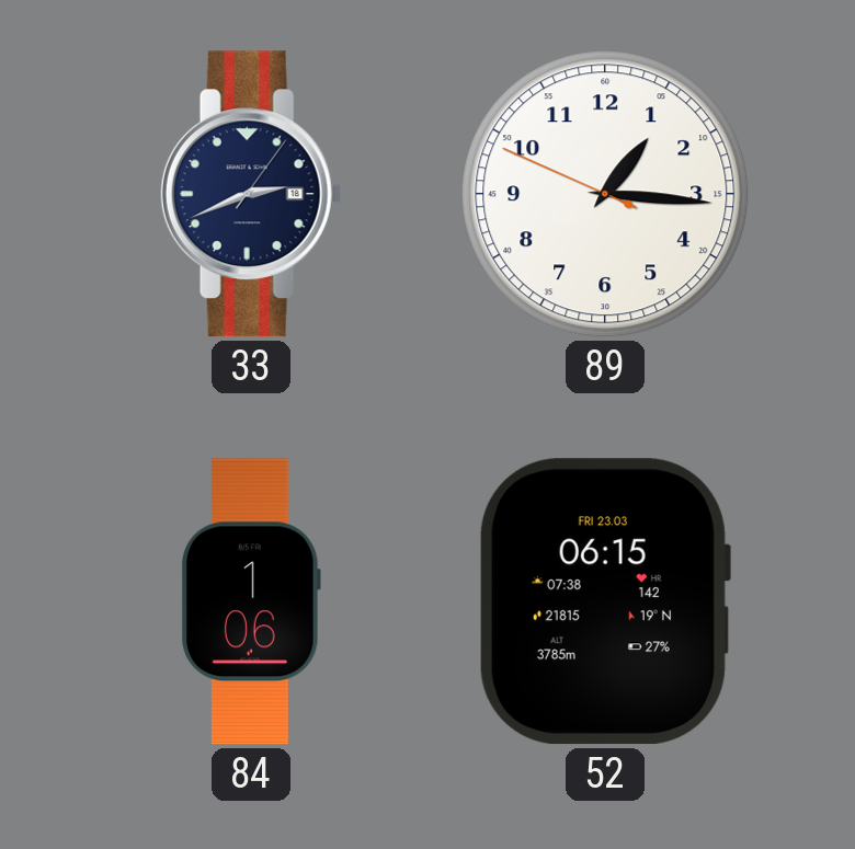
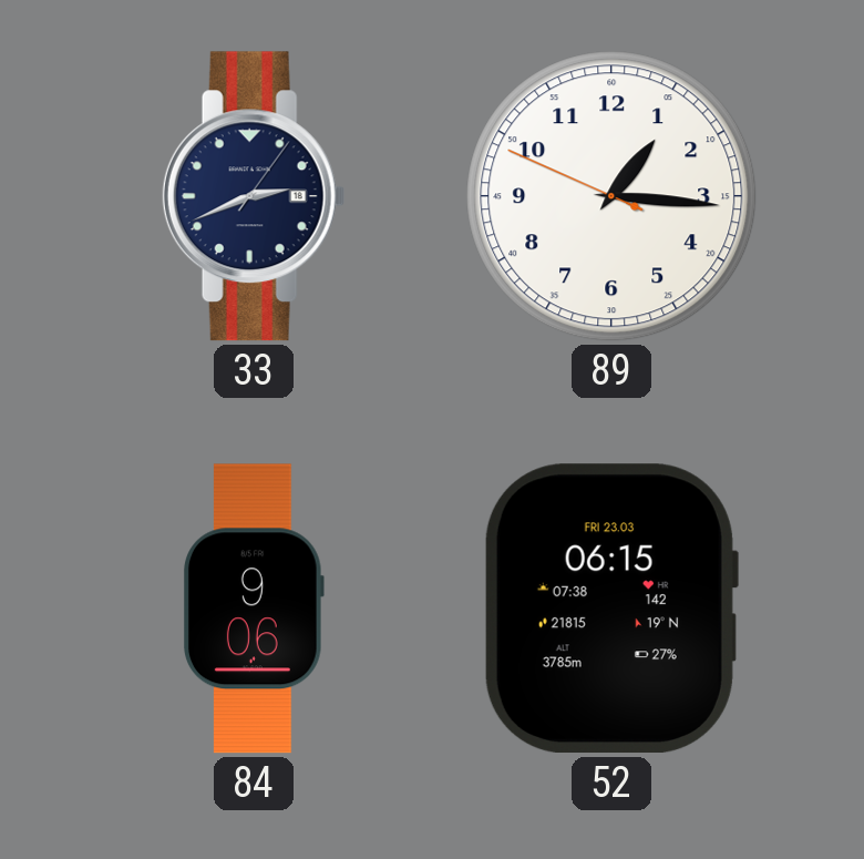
84: 1:06 -> 9:06
